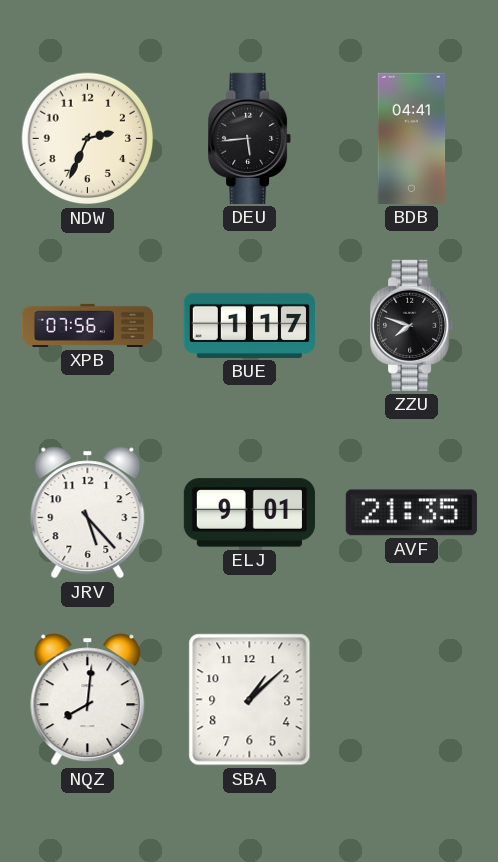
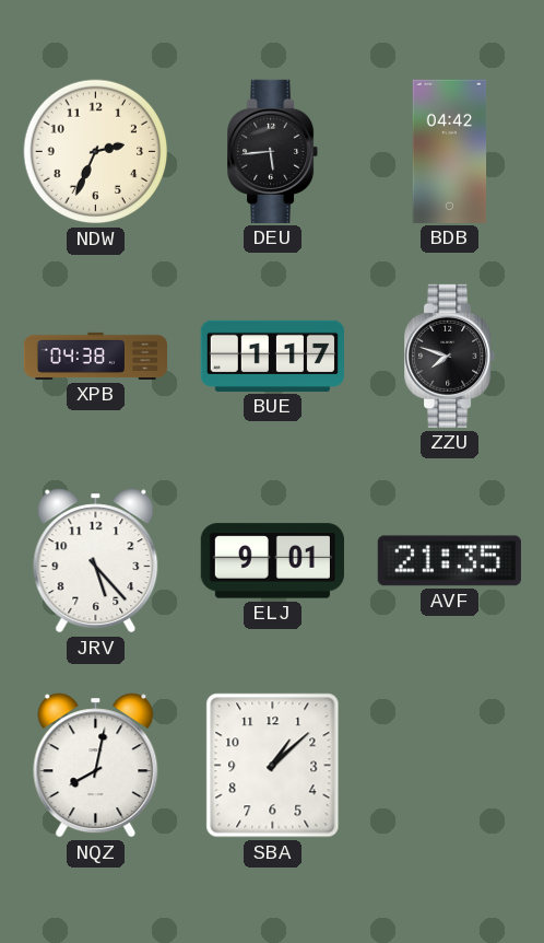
BDB: 04:41 -> 04:42
XPB: 07:56 -> 04:38
NQZ: 8:01 -> 8:02
